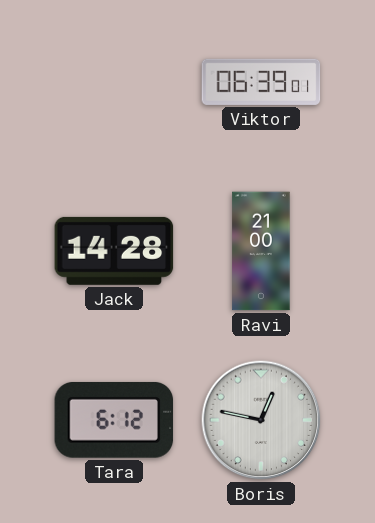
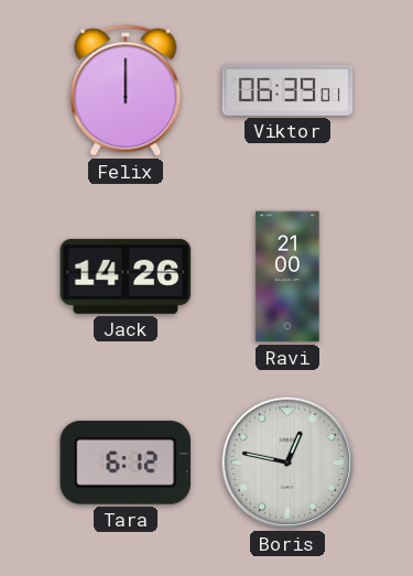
Felix: none -> 12:00
Jack: 14:28 -> 14:26
